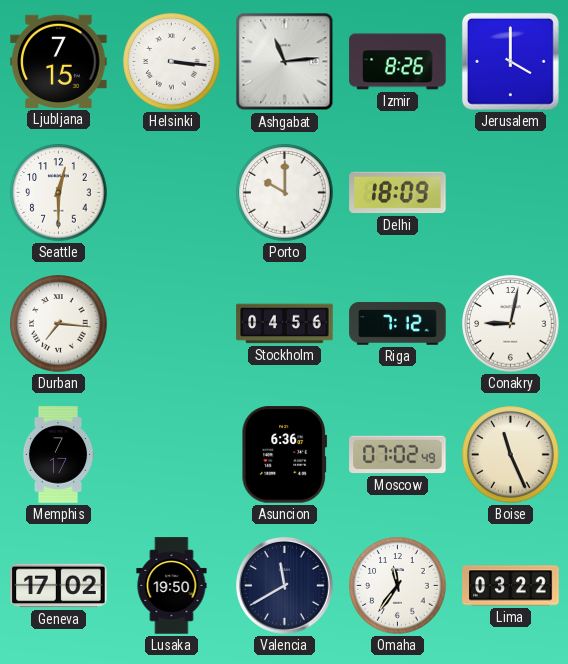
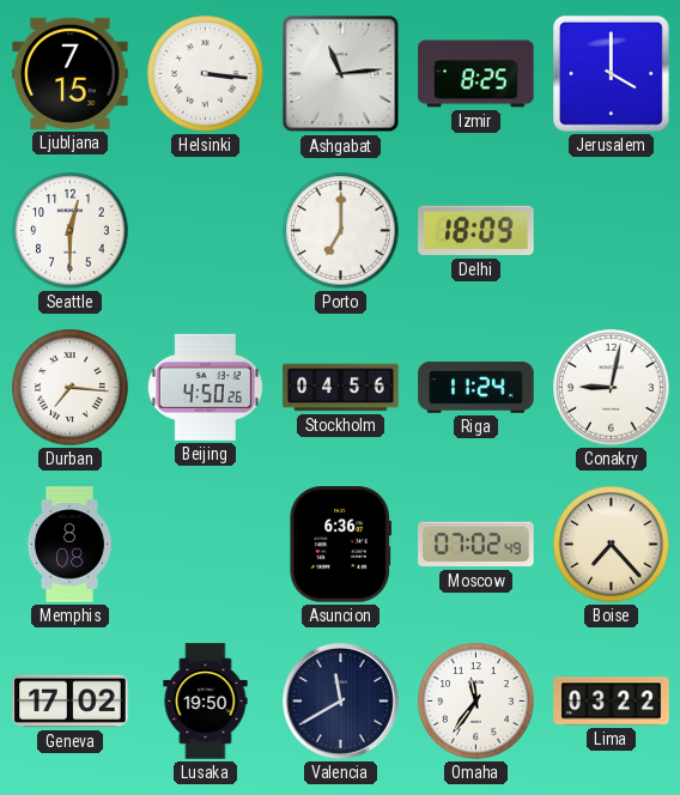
Izmir: 8:26 -> 8:25
Porto: 10:00 -> 7:00
Beijing: none -> 4:50
Riga: 7:12 -> 11:24
Memphis: 7:17 -> 8:08
Boise: 11:26 -> 7:23
